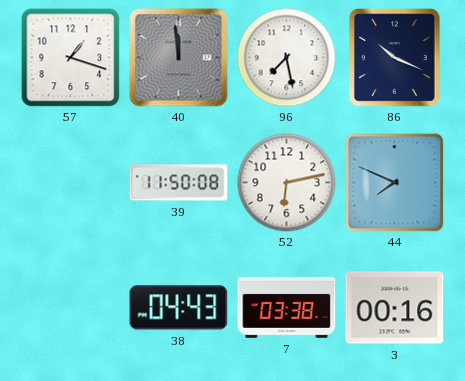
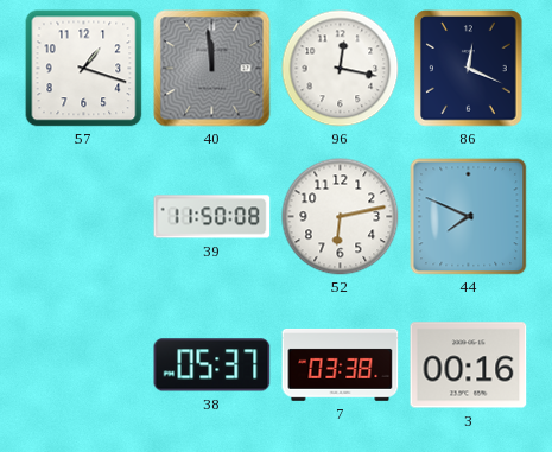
96: 7:28 -> 12:17
86: 10:19 -> 12:19
38: 04:43 -> 05:37
